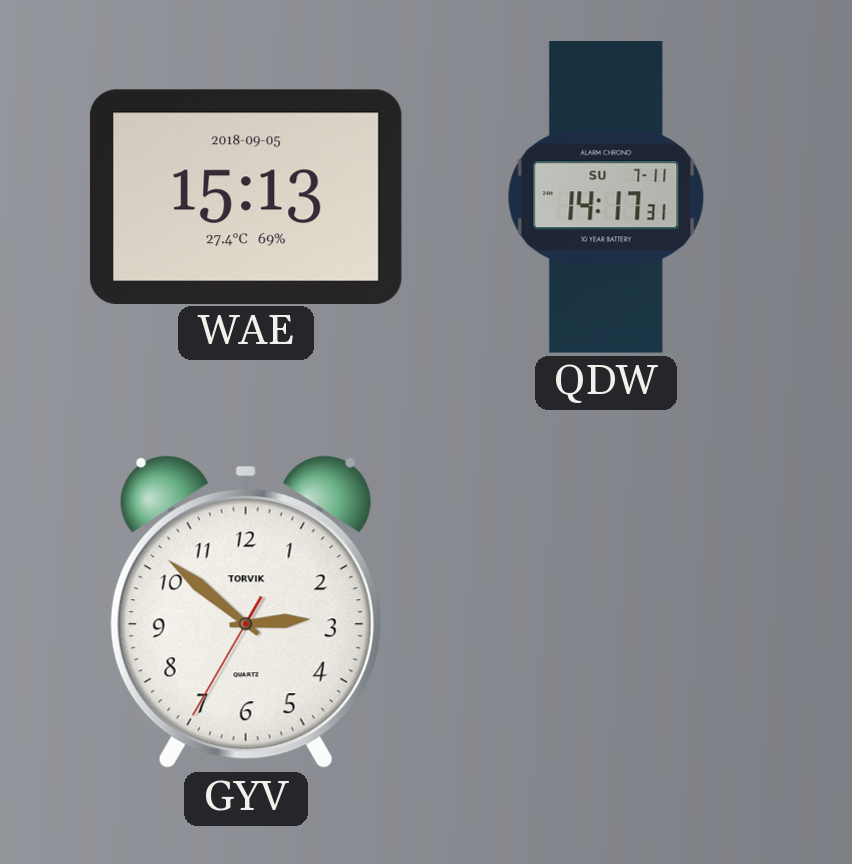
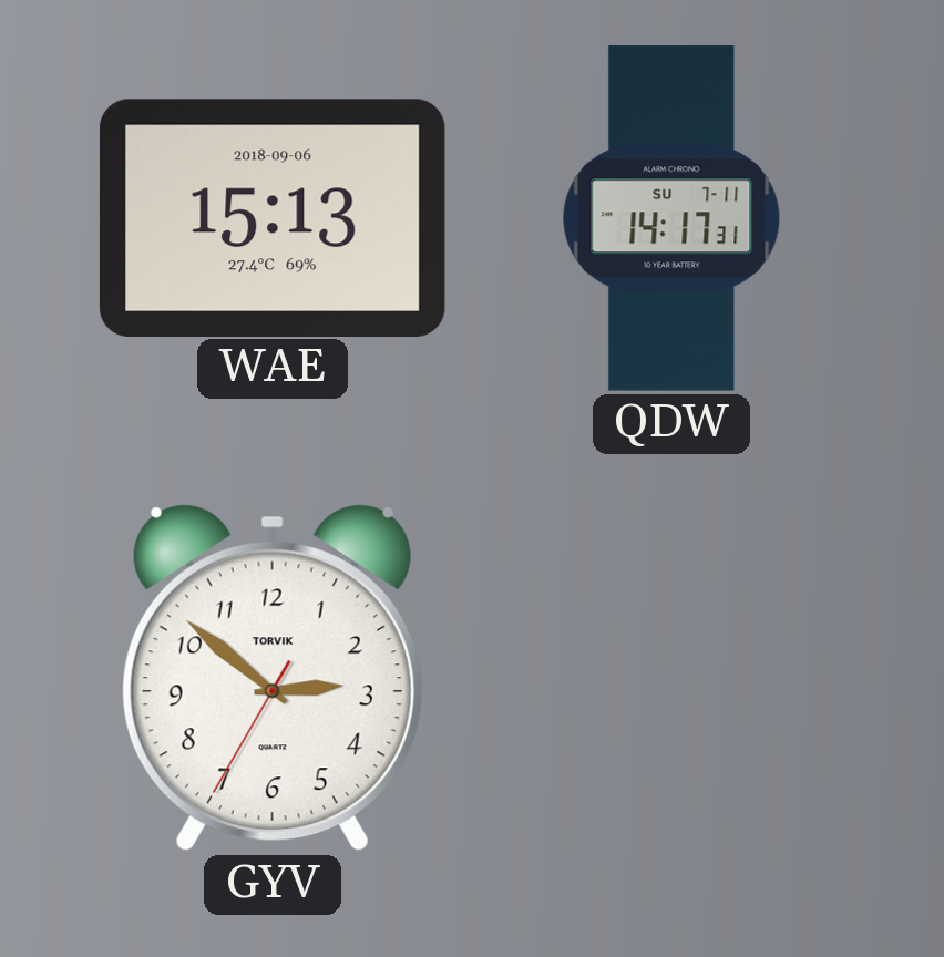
WAE date: 2018-09-05 -> 2018-09-06
